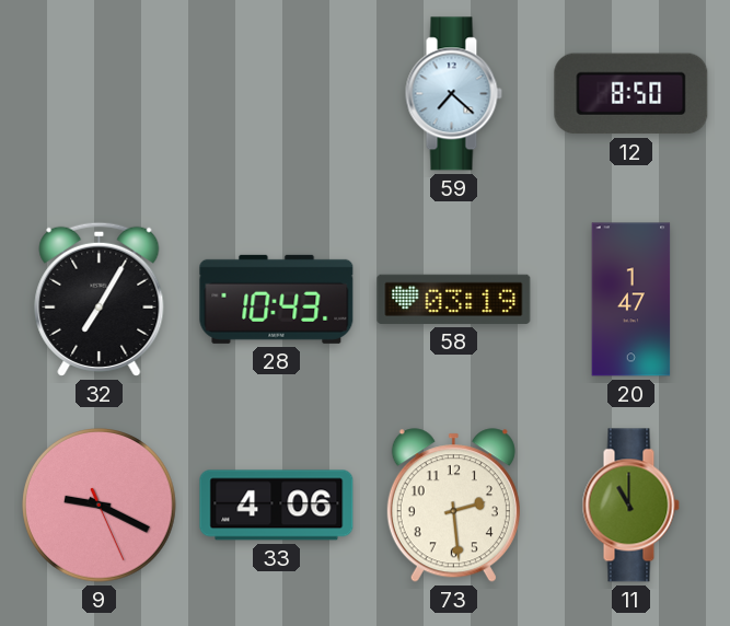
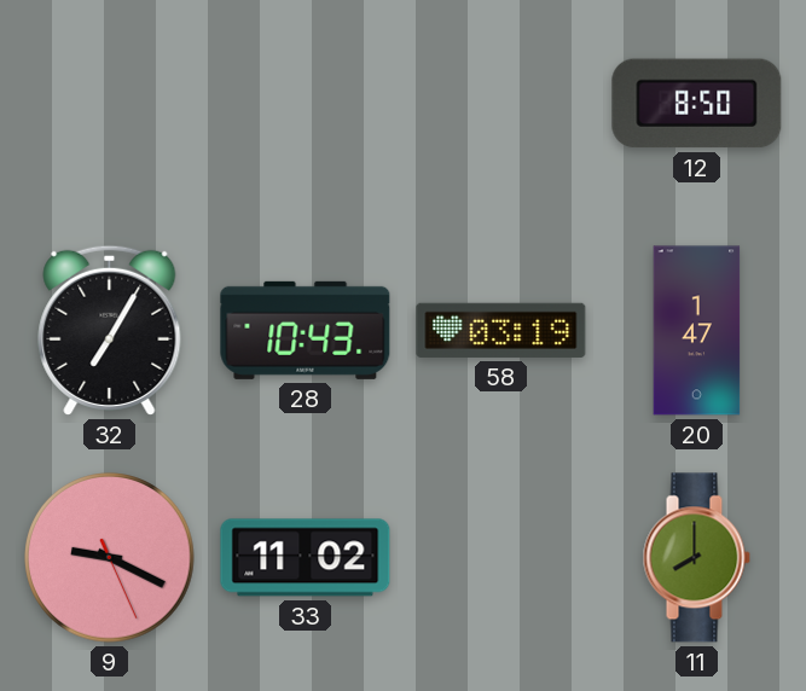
59: 7:22 -> none
33: 4:06 -> 11:02
73: 2:29 -> none
11: 11:00 -> 8:00
